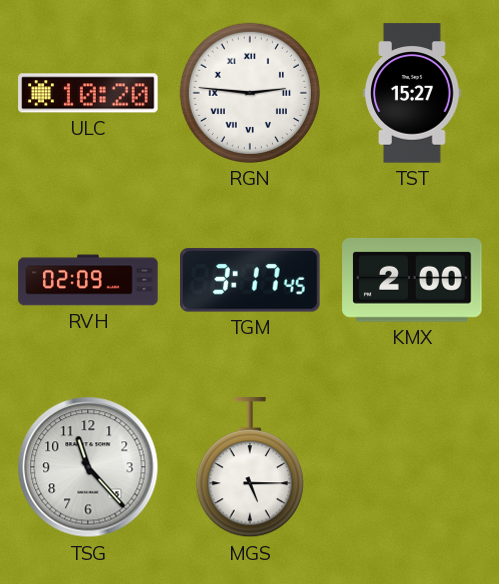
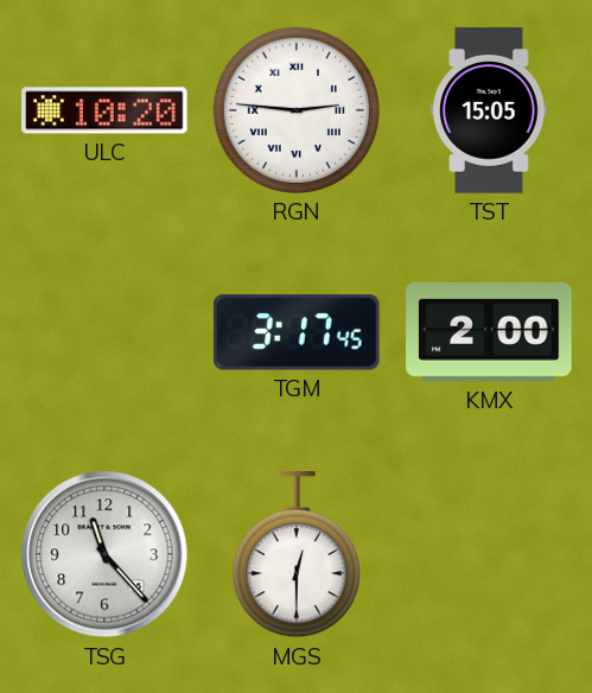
TST: 15:27 -> 15:05
RVH: 02:09 -> none
MGS: 5:15 -> 12:30
